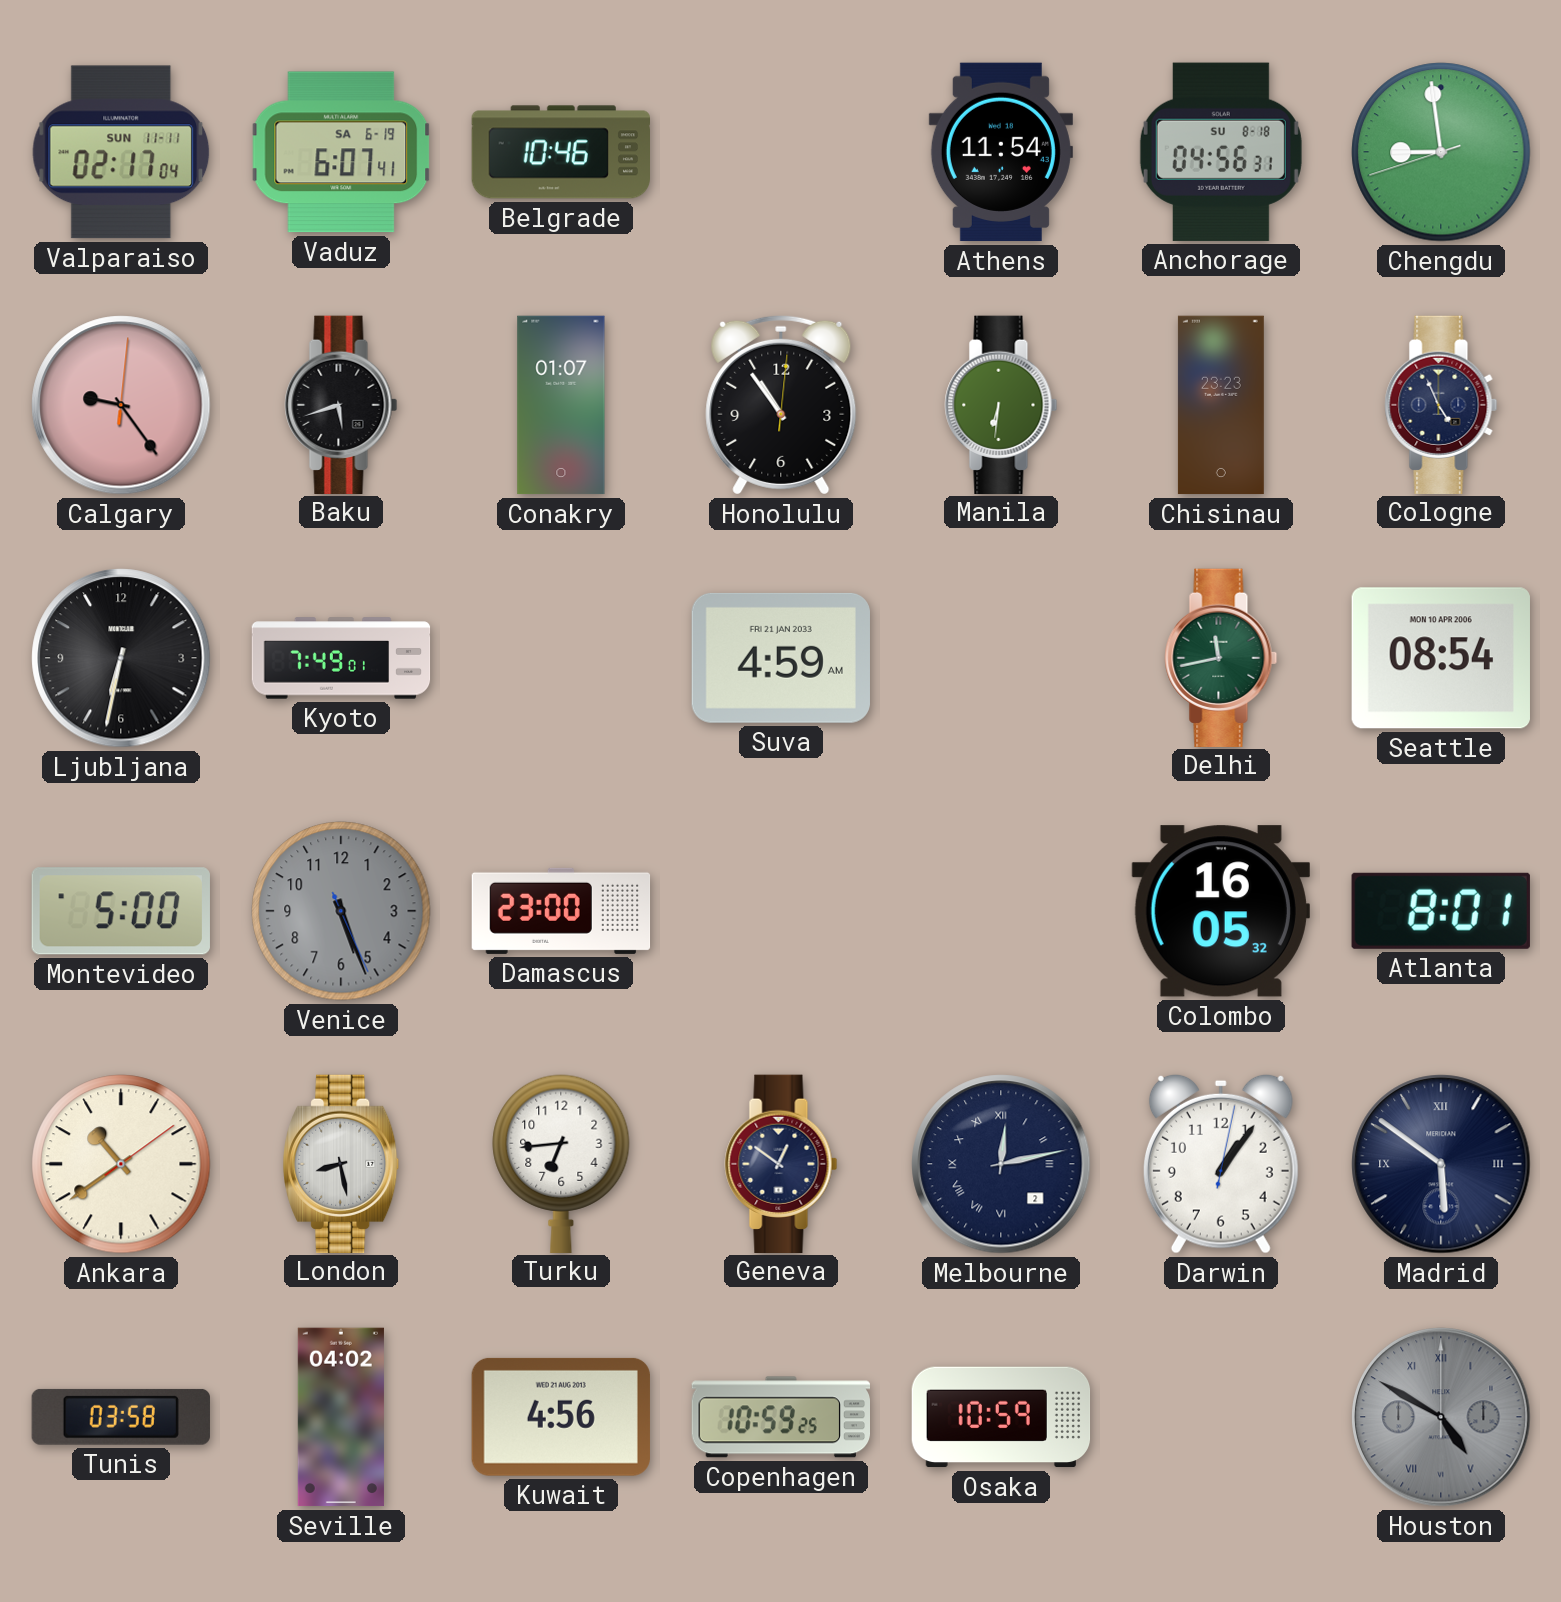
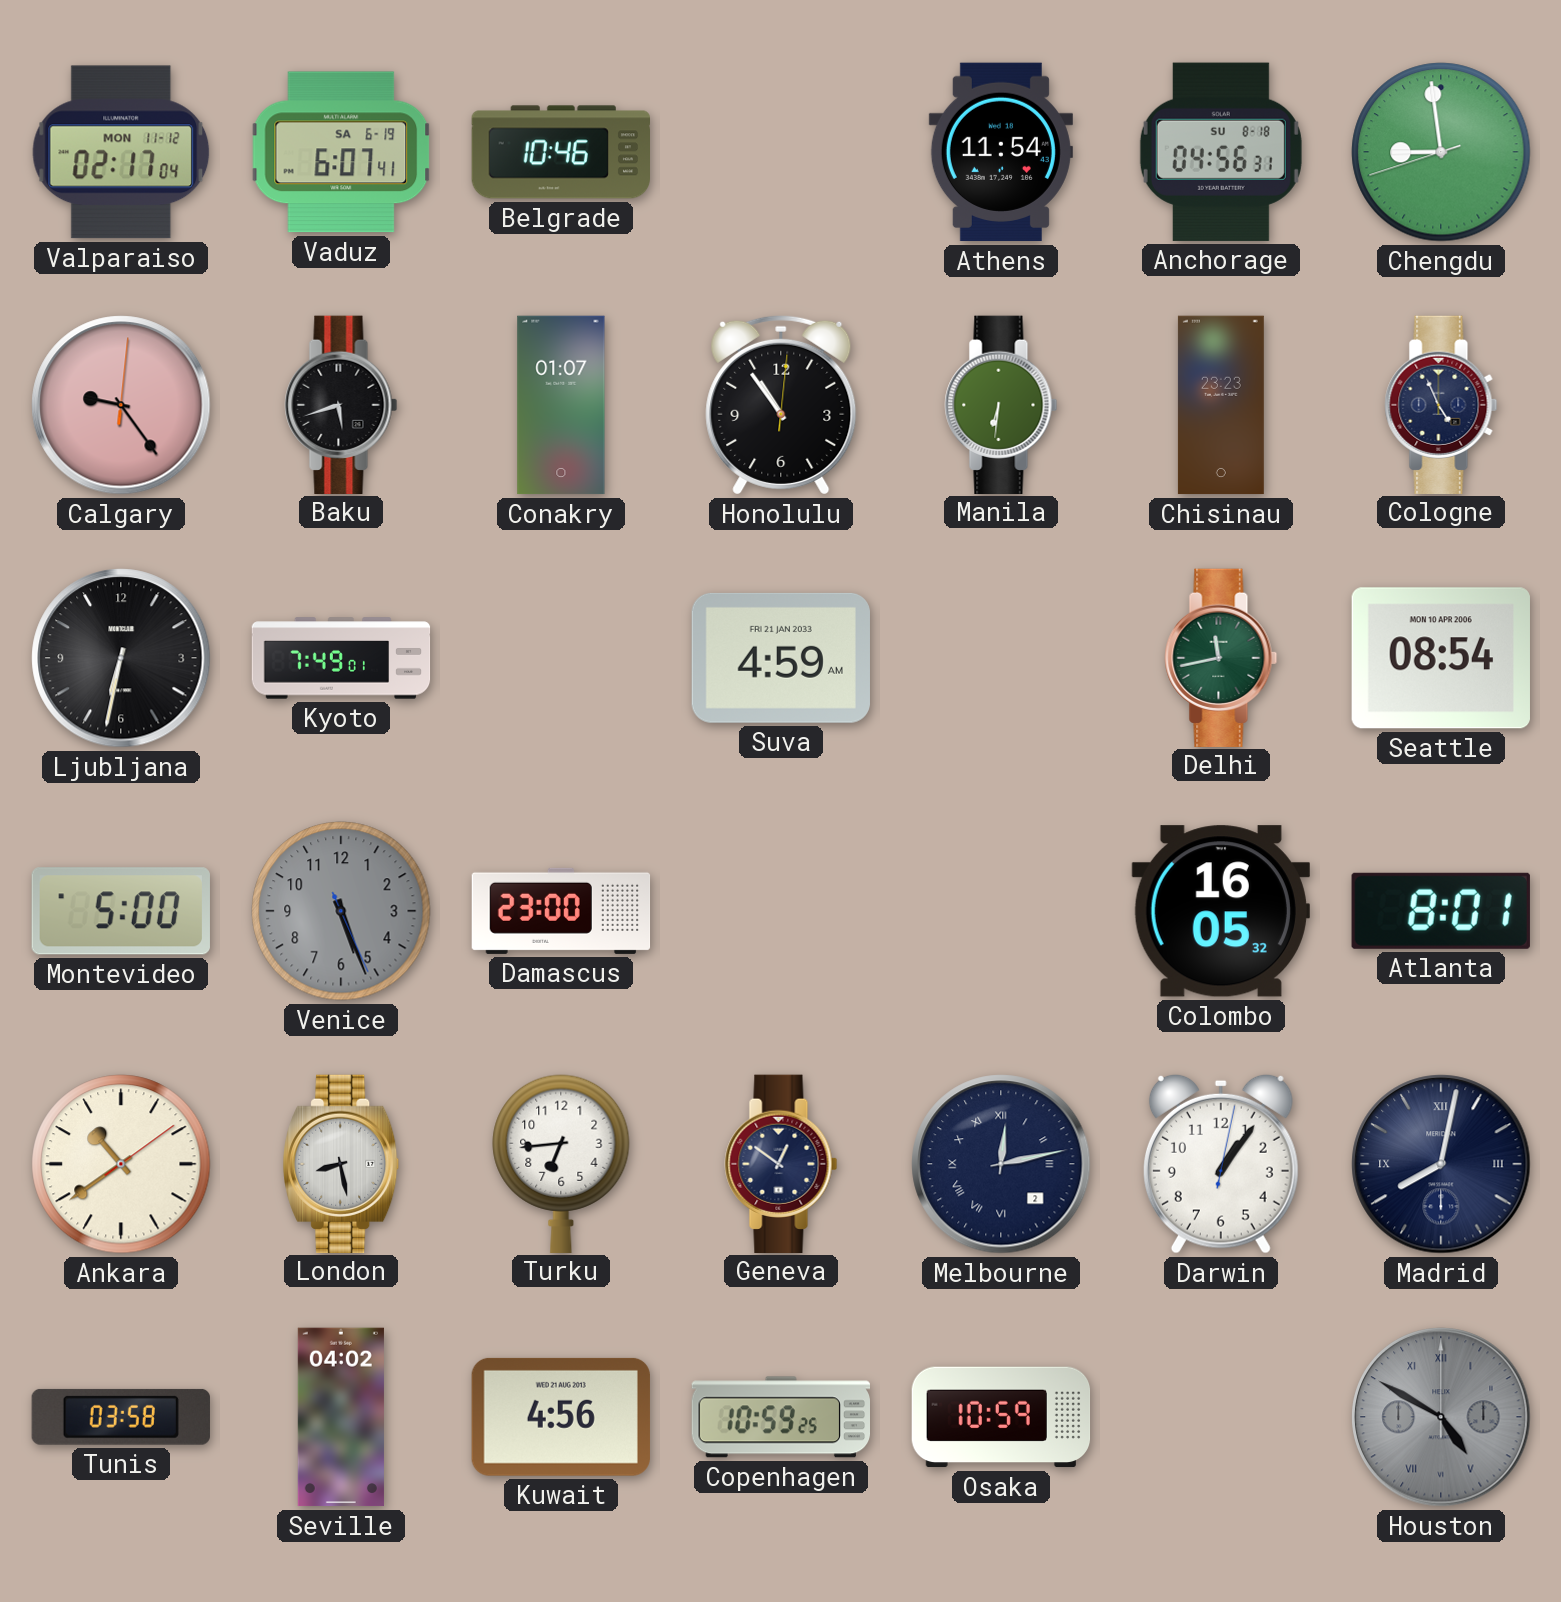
Valparaiso date: SUN 11-11 -> MON 11-12
Madrid: 5:51 -> 8:02
